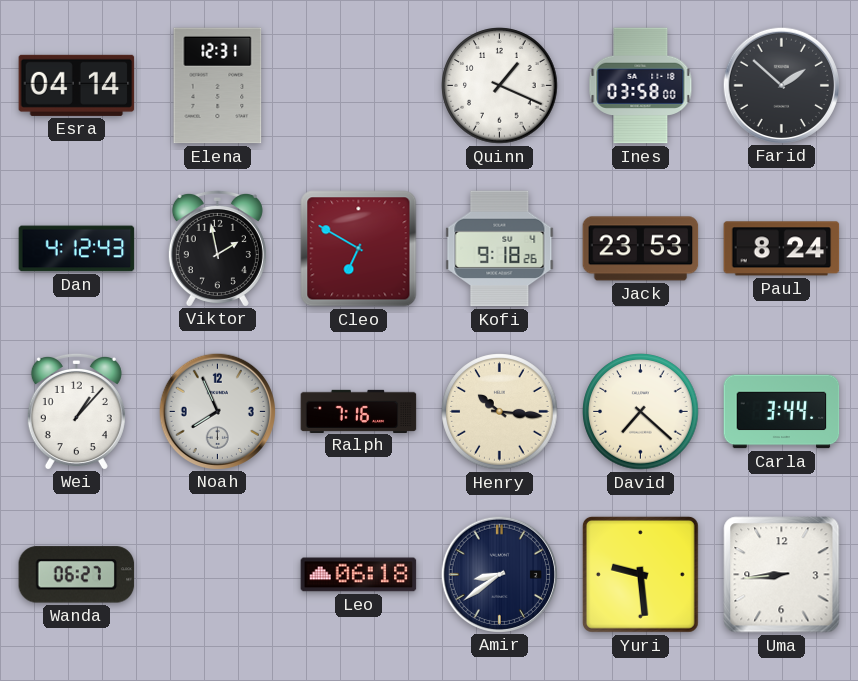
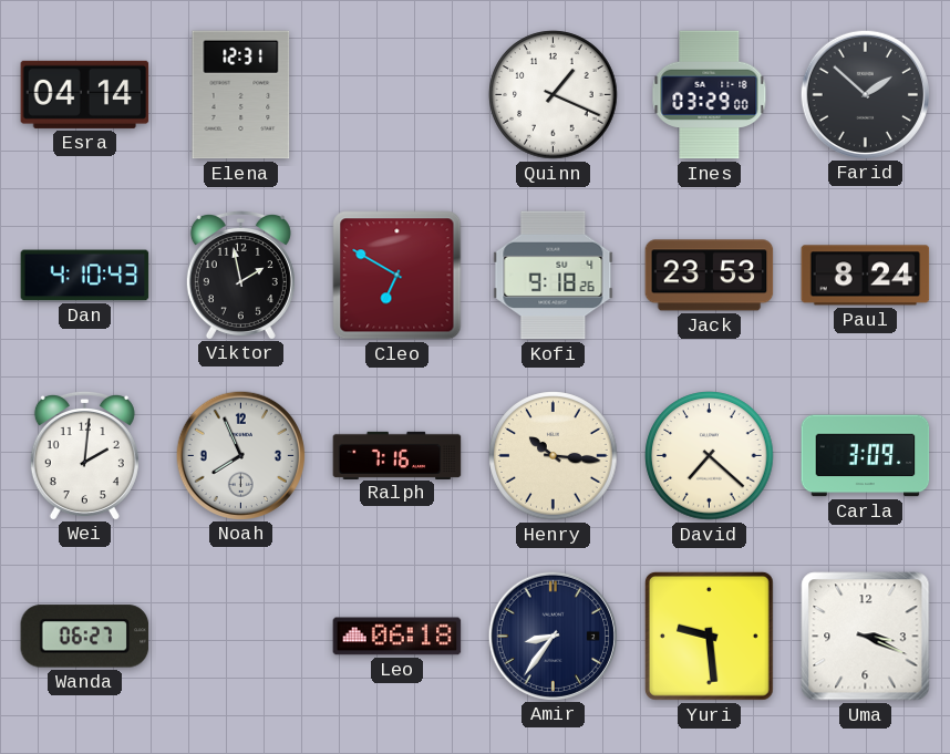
Ines: 03:58 -> 03:29
Dan: 4:12 -> 4:10
Wei: 1:07 -> 2:01
Carla: 3:44 -> 3:09
Amir: 8:39 -> 8:36
Uma: 8:44 -> 3:19
